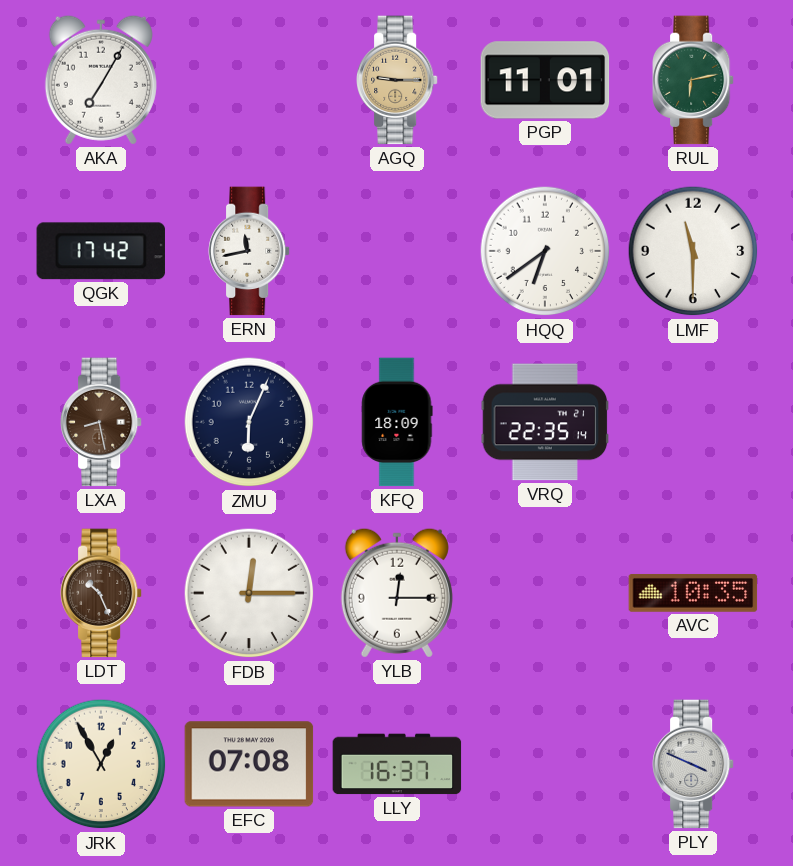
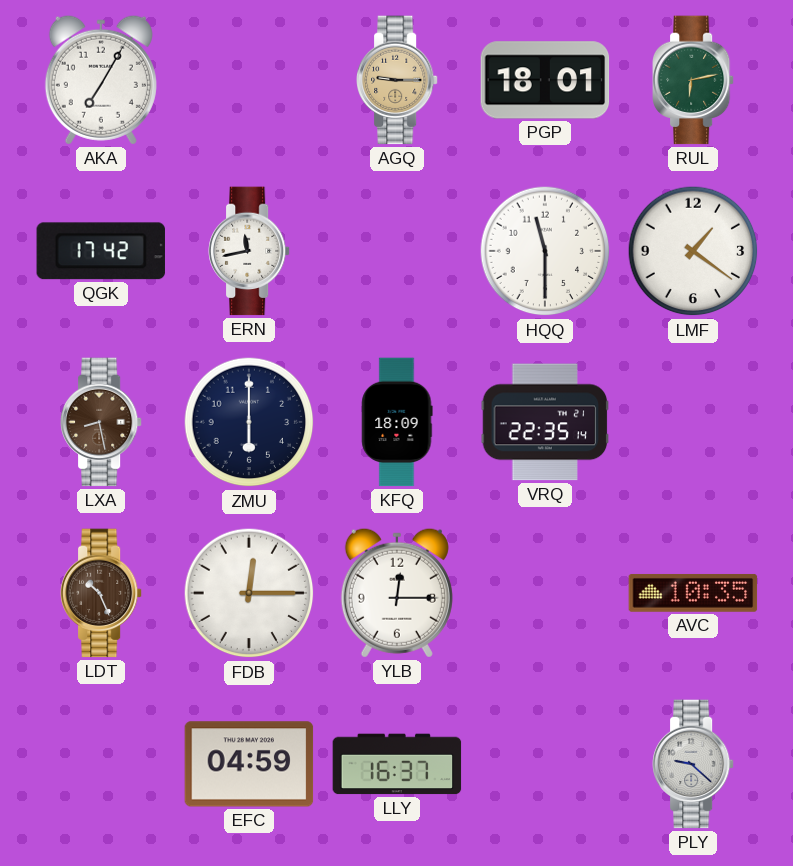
PGP: 11:01 -> 18:01
HQQ: 6:39 -> 11:30
LMF: 11:30 -> 1:21
ZMU: 6:04 -> 6:00
JRK: 12:55 -> none
EFC: 07:08 -> 04:59
PLY: 3:49 -> 9:22
